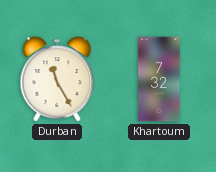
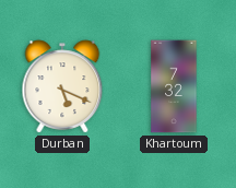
Durban: 11:25 -> 5:19
